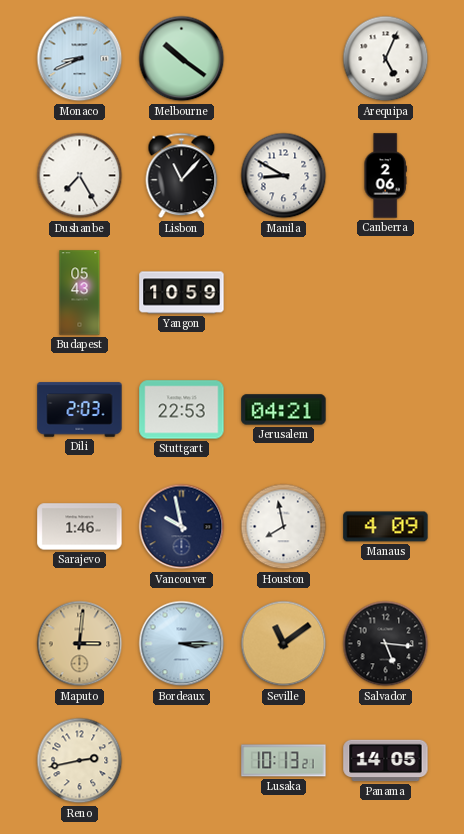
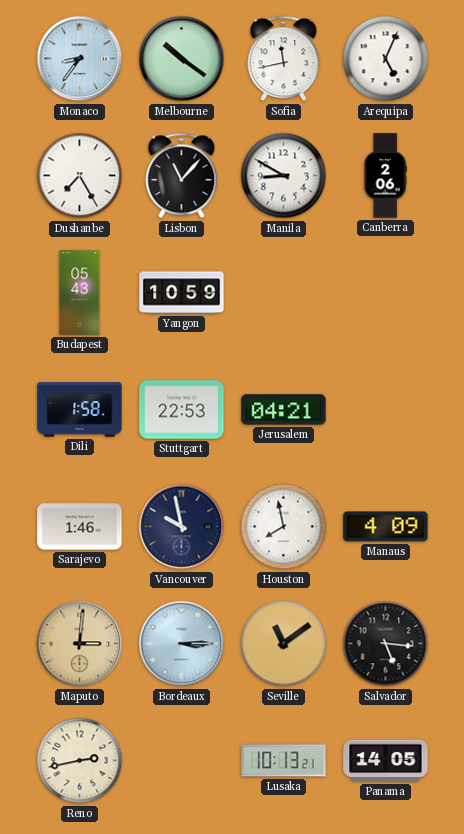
Monaco: 8:41 -> 8:36
Sofia: none -> 11:43
Dili: 2:03 -> 1:58
